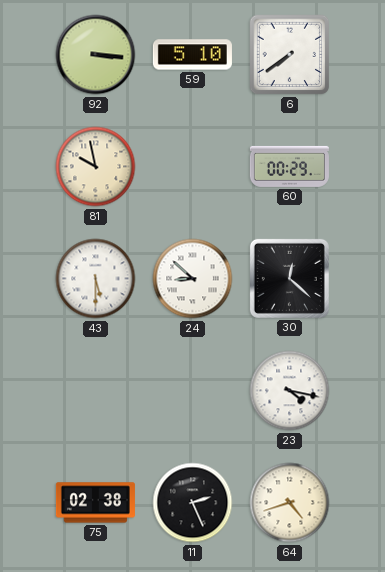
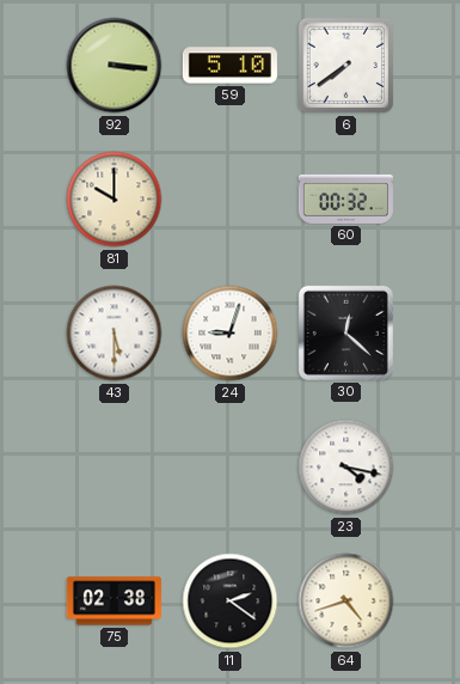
81: 9:58 -> 10:00
60: 00:29 -> 00:32
24: 8:52 -> 9:03
11: 2:26 -> 2:21
